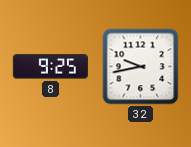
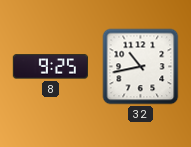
32: 9:43 -> 10:43
